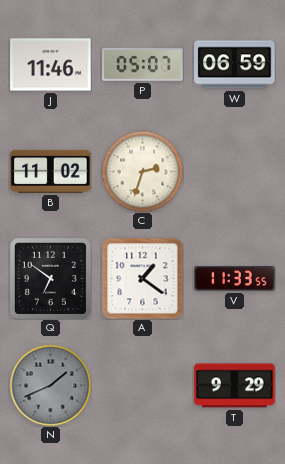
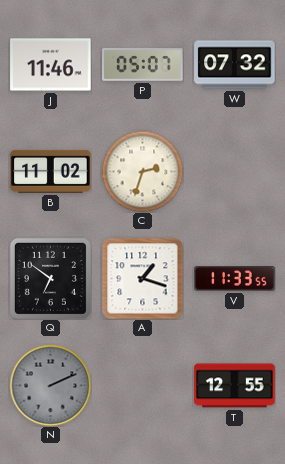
W: 06:59 -> 07:32
A: 1:21 -> 1:18
N: 1:41 -> 2:11
T: 9:29 -> 12:55
